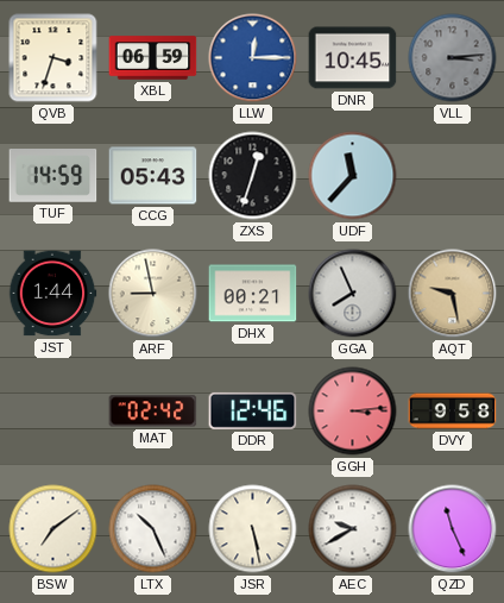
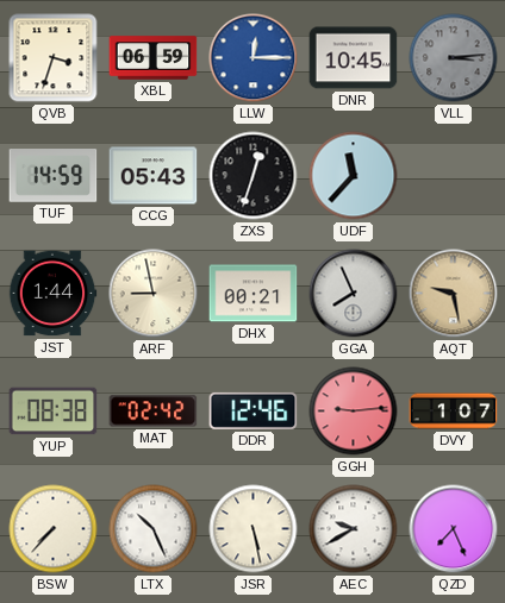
YUP: none -> 08:38
GGH: 3:14 -> 9:14
DVY: 9:58 -> 1:07
BSW: 7:09 -> 7:37
QZD: 11:26 -> 7:26
